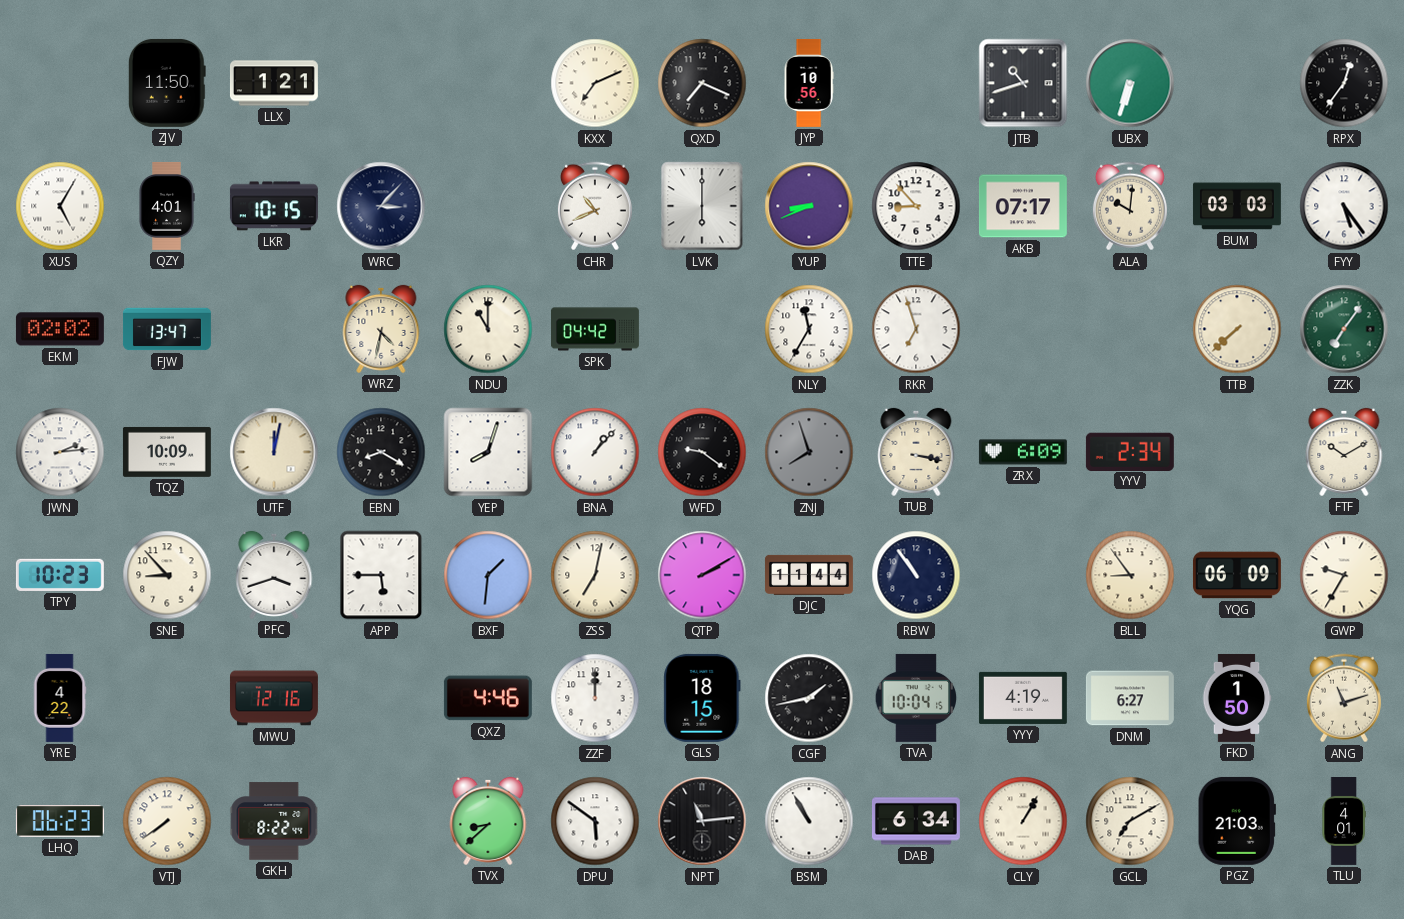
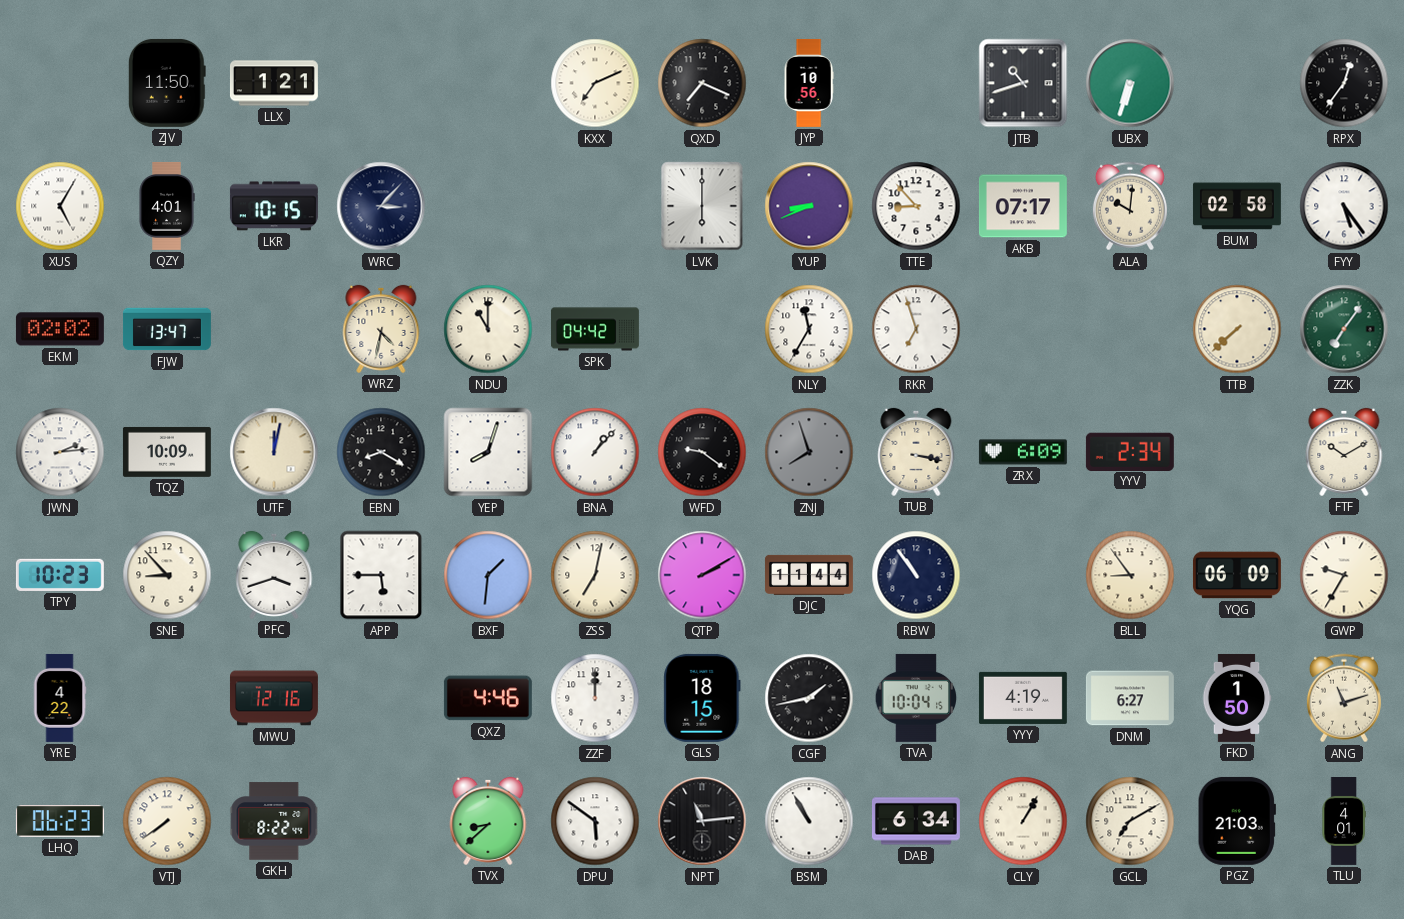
CHR: 10:41 -> none
BUM: 03:03 -> 02:58
